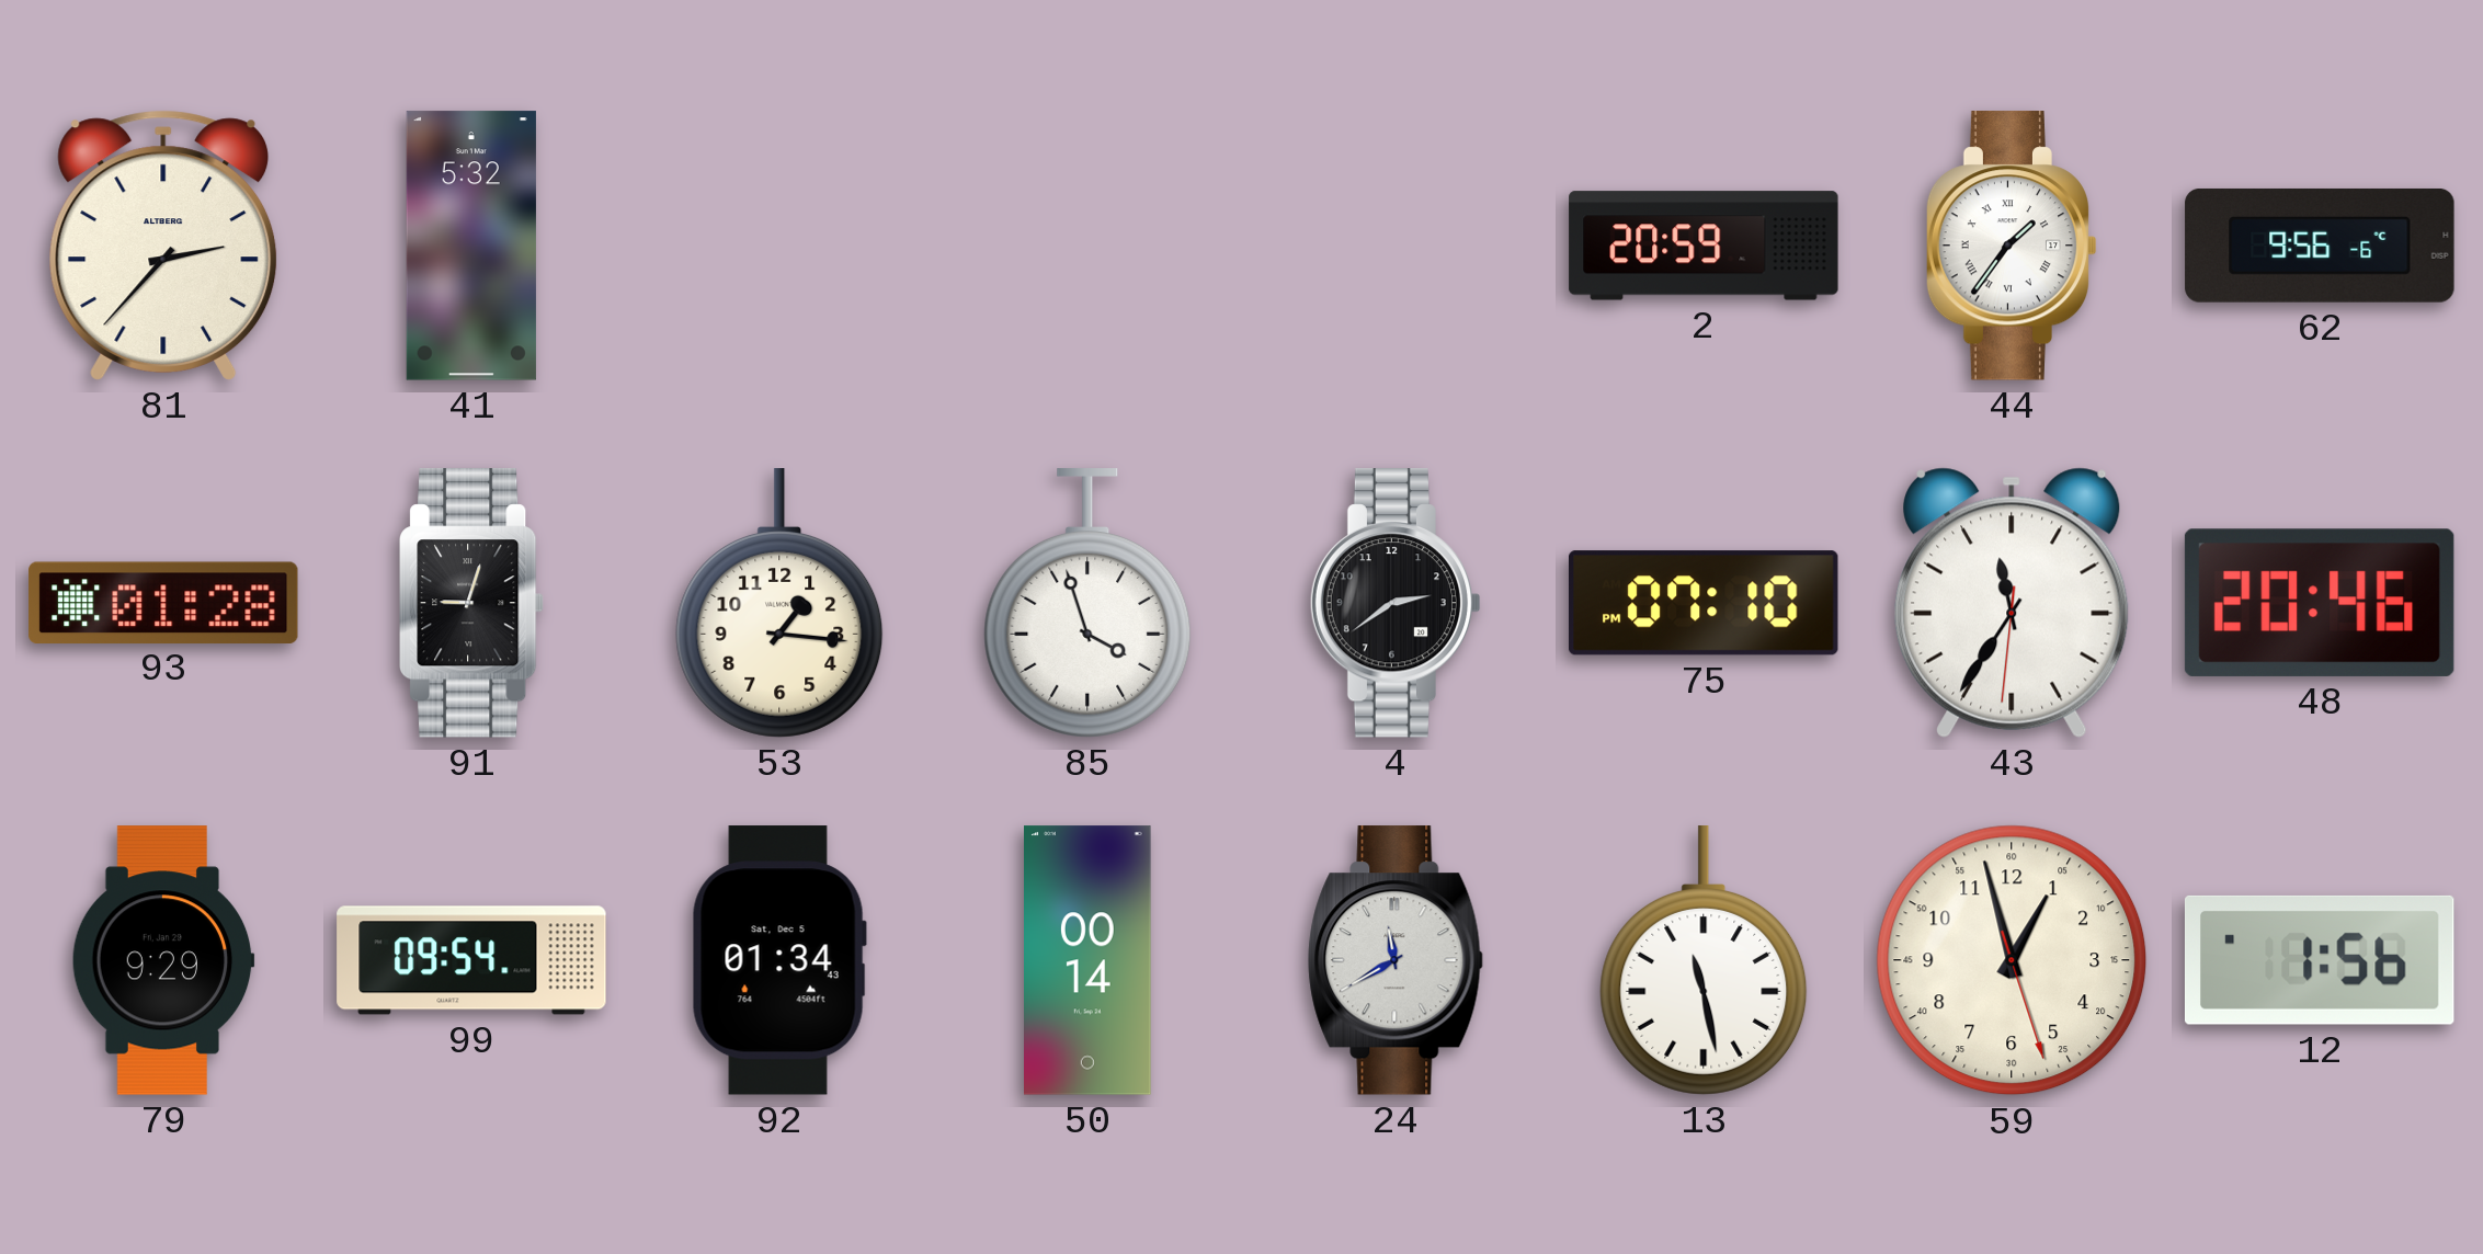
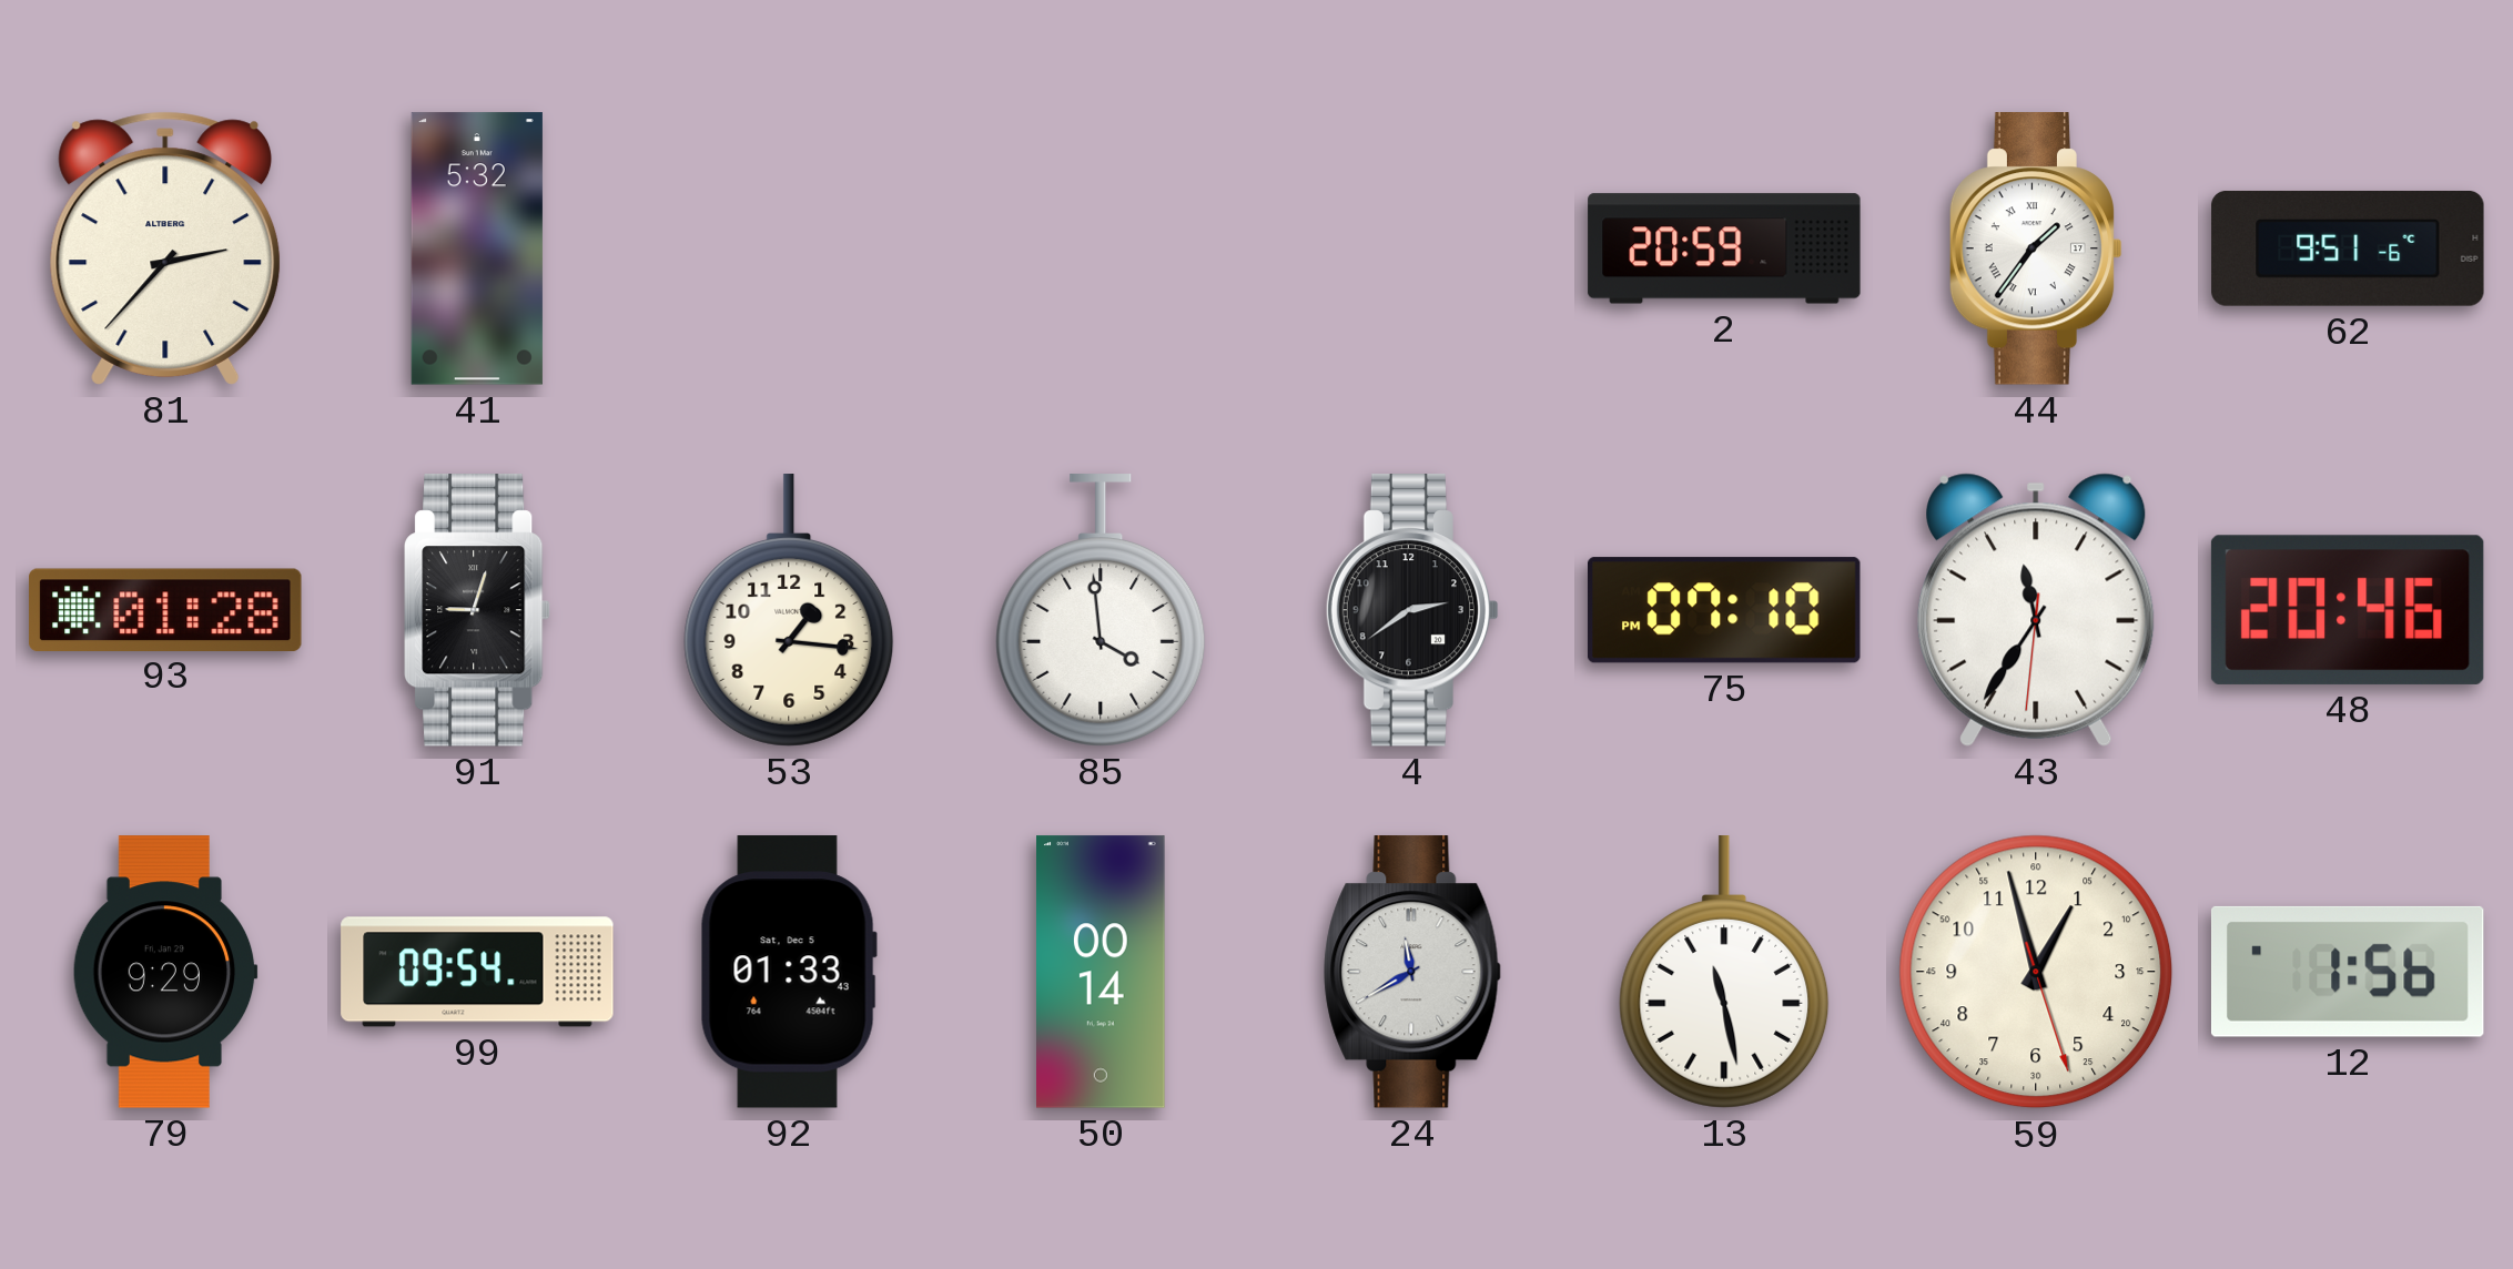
62: 9:56 -> 9:51
85: 3:57 -> 3:59
92: 01:34 -> 01:33
